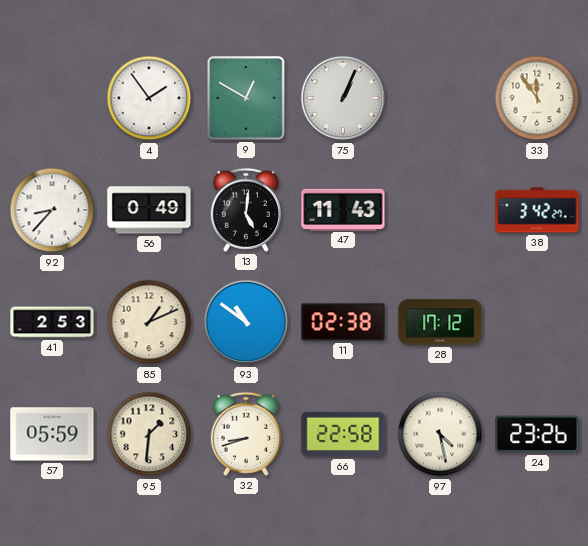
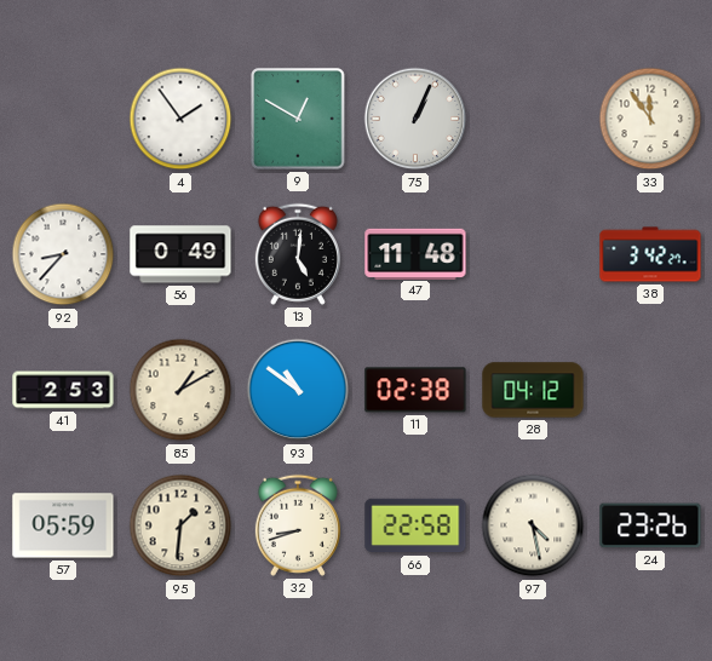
47: 11:43 -> 11:48
85: 1:11 -> 1:10
28: 17:12 -> 04:12
